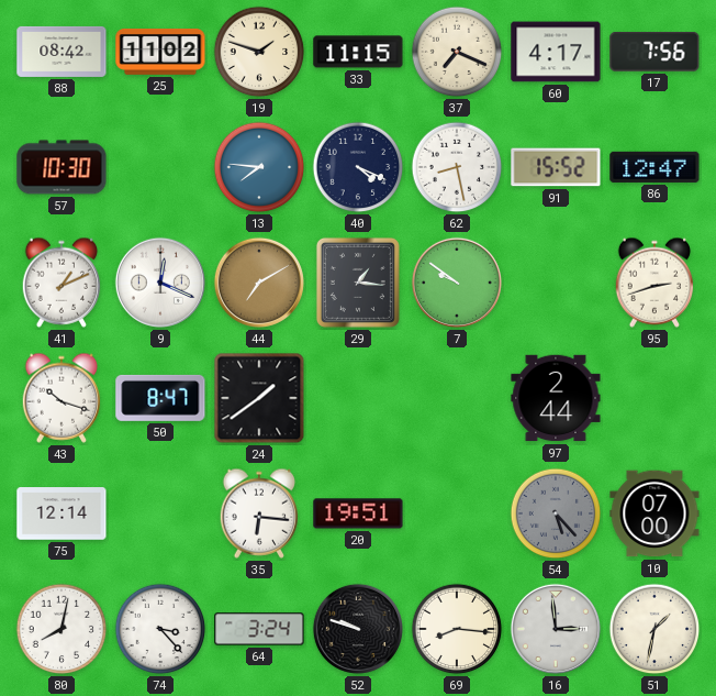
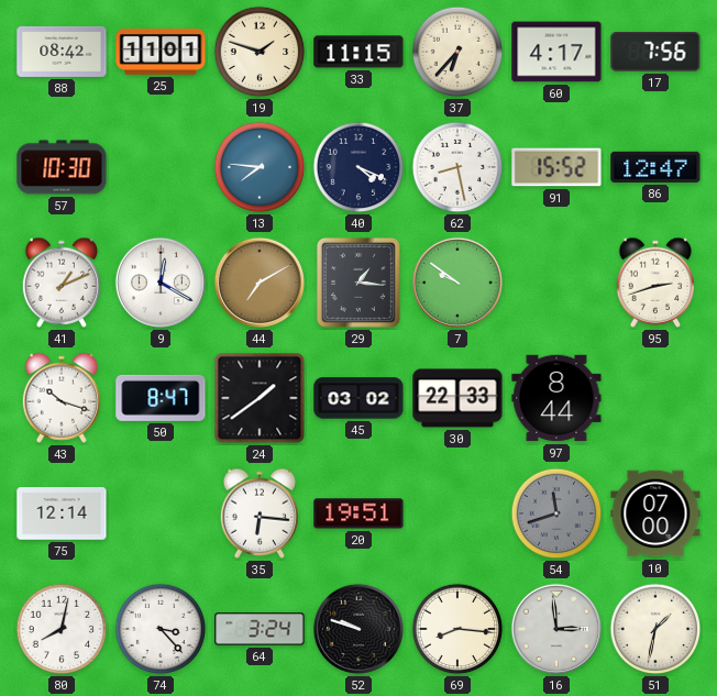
25: 11:02 -> 11:01
37: 7:19 -> 6:37
9: 12:19 -> 12:20
45: none -> 03:02
30: none -> 22:33
97: 2:44 -> 8:44
54: 5:23 -> 11:42
